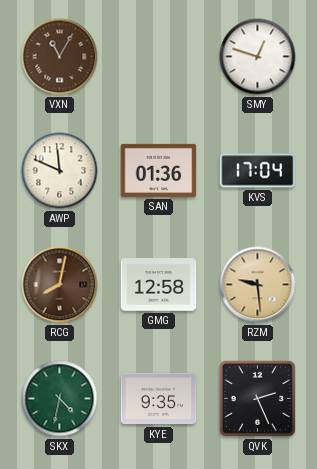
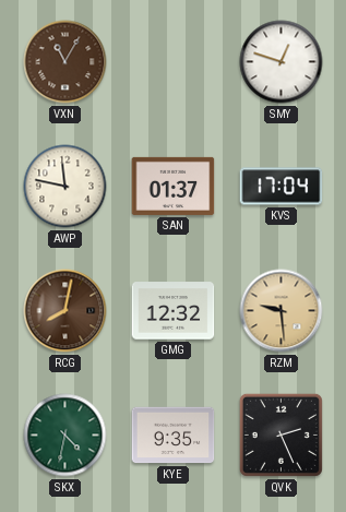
AWP: 11:49 -> 11:47
SAN: 01:36 -> 01:37
GMG: 12:58 -> 12:32
